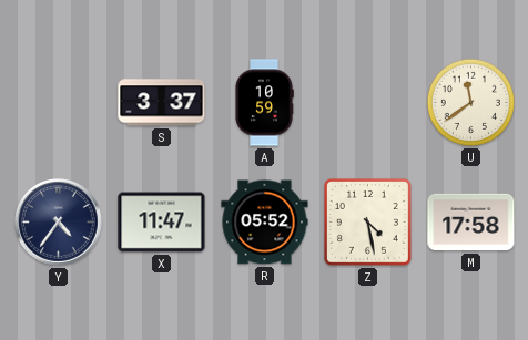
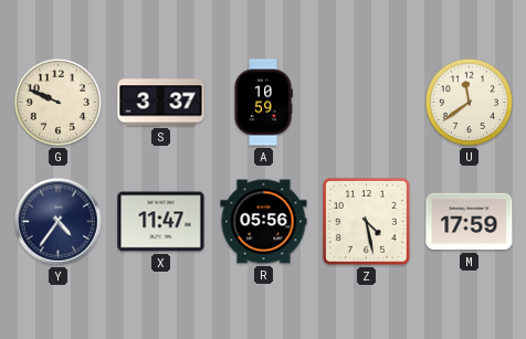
G: none -> 9:49
R: 05:52 -> 05:56
M: 17:58 -> 17:59
